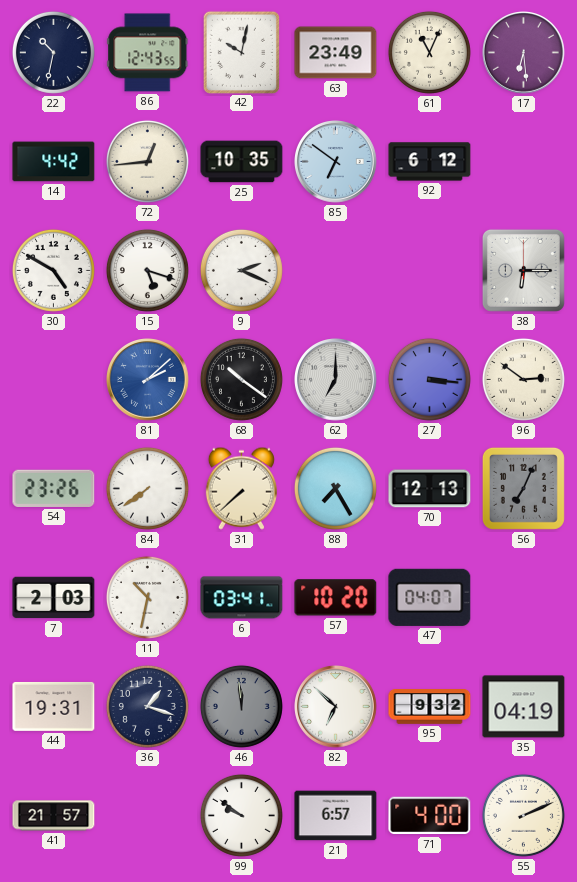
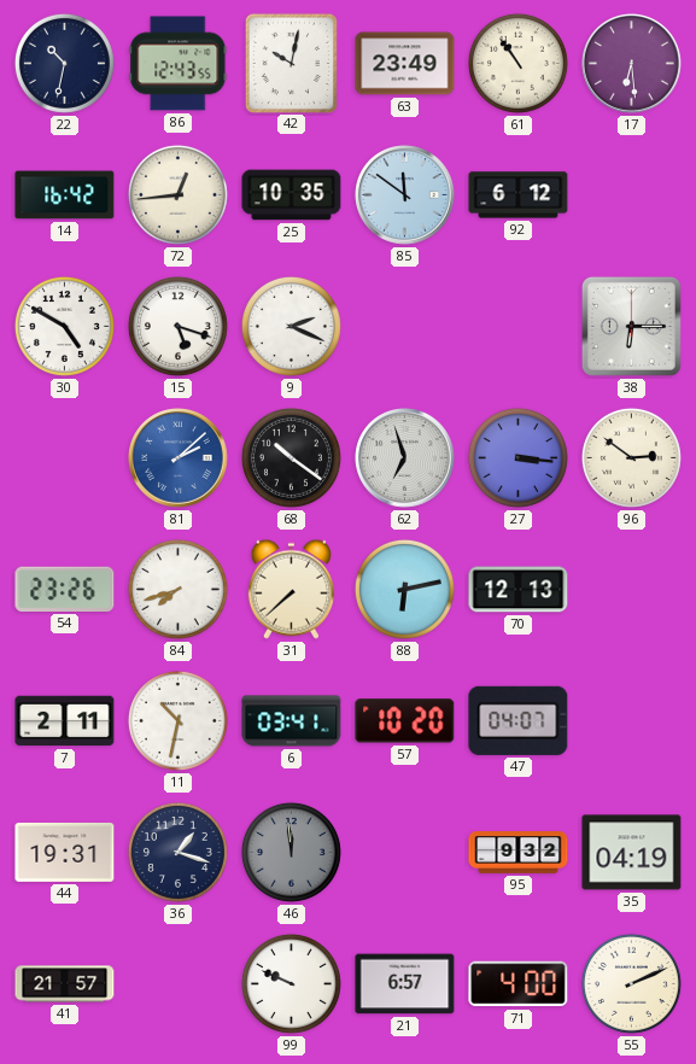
61: 11:04 -> 10:54
14: 4:42 -> 16:42
85: 6:51 -> 11:51
62: 7:00 -> 6:57
84: 7:39 -> 7:42
88: 7:25 -> 6:13
56: 7:04 -> none
7: 2:03 -> 2:11
82: 6:52 -> none
99: 9:51 -> 9:49
